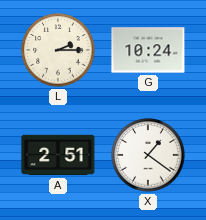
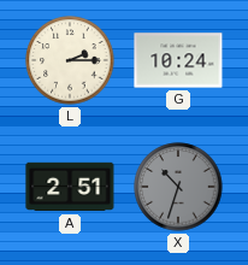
X: 1:21 -> 10:33
X dial: white -> grey
